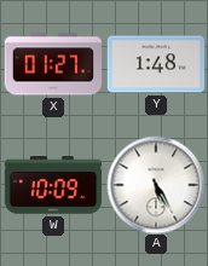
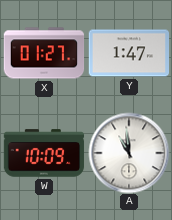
Y: 1:48 -> 1:47
A: 5:25 -> 10:59
